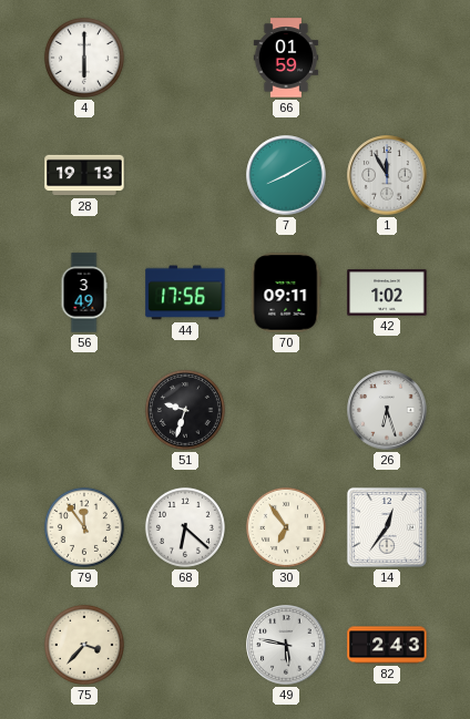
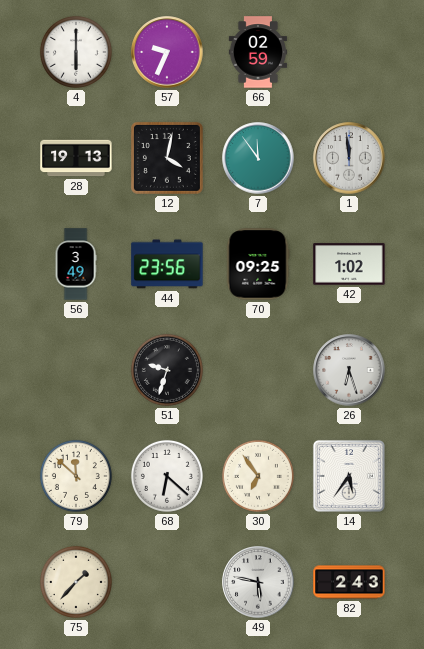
57: none -> 9:34
66: 01:59 -> 02:59
12: none -> 4:02
7: 8:10 -> 11:54
1: 11:55 -> 11:59
44: 17:56 -> 23:56
70: 09:11 -> 09:25
79: 11:54 -> 11:52
14: 12:36 -> 5:36
75: 3:37 -> 1:37
